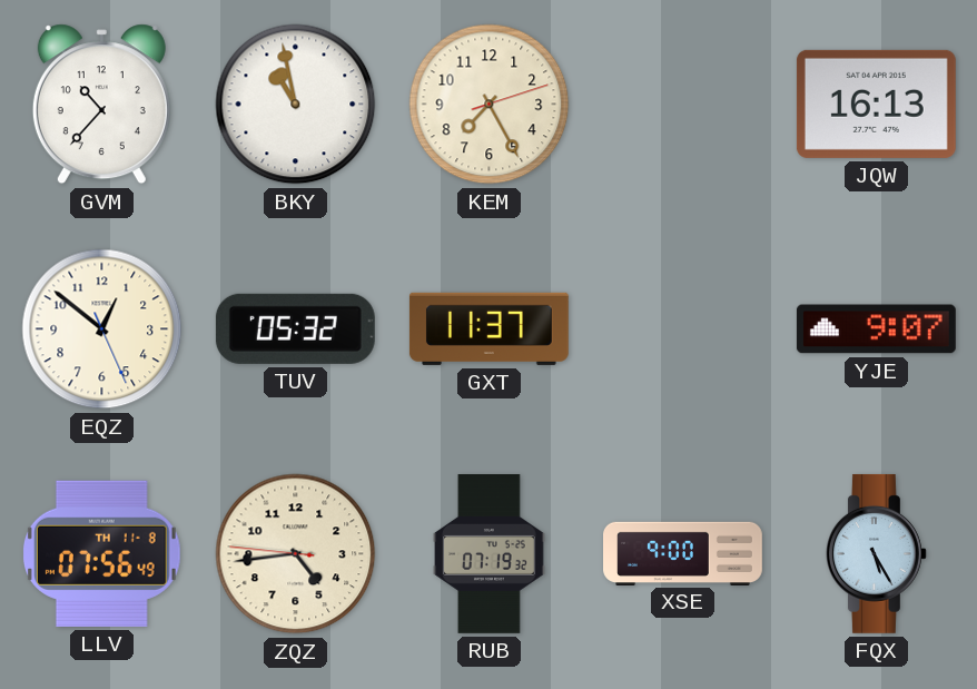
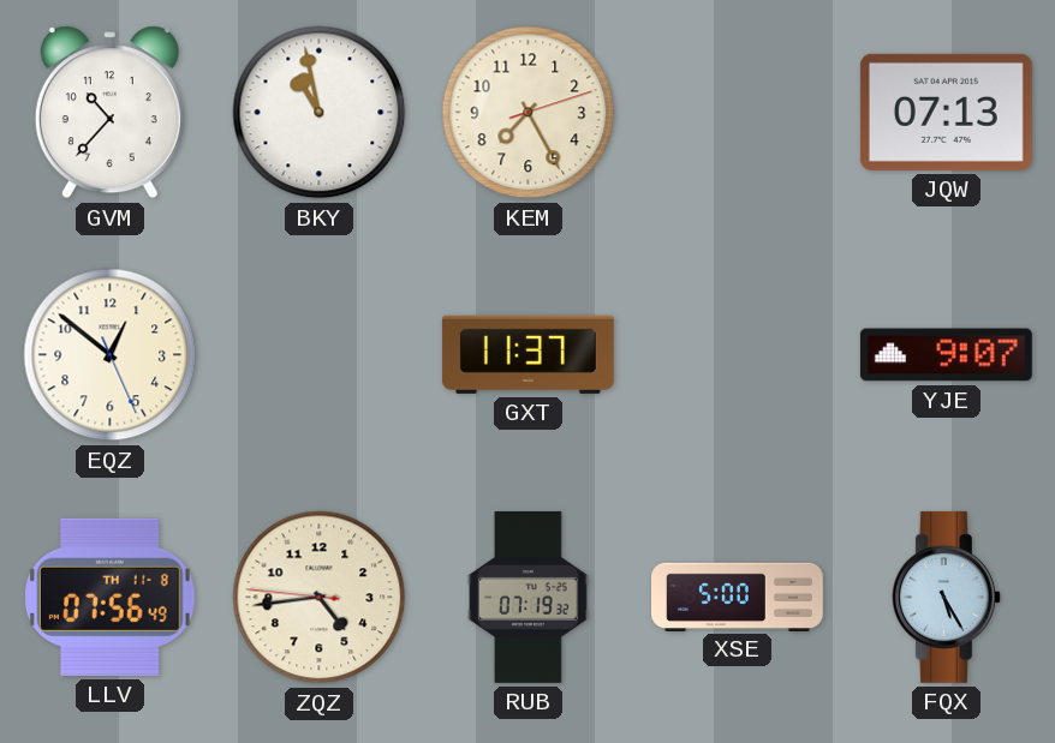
JQW: 16:13 -> 07:13
TUV: 05:32 -> none
XSE: 9:00 -> 5:00
